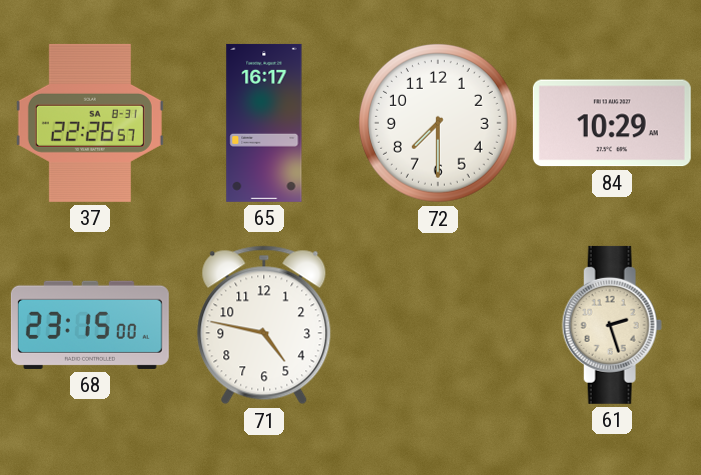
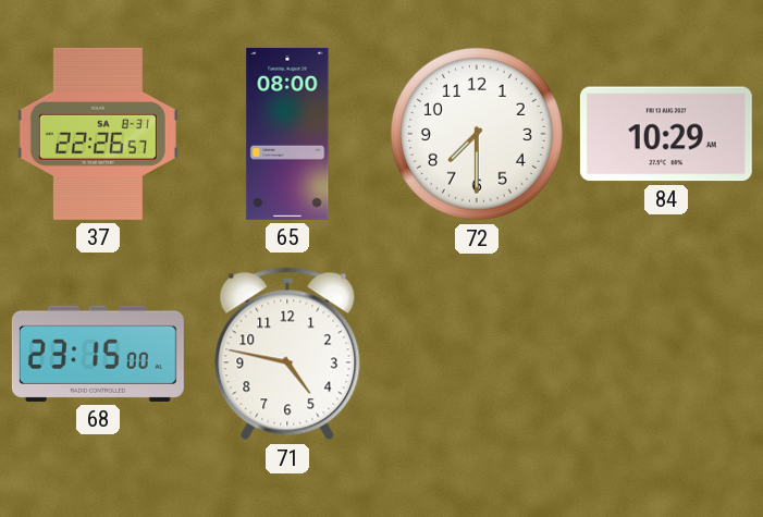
65: 16:17 -> 08:00
61: 2:27 -> none
